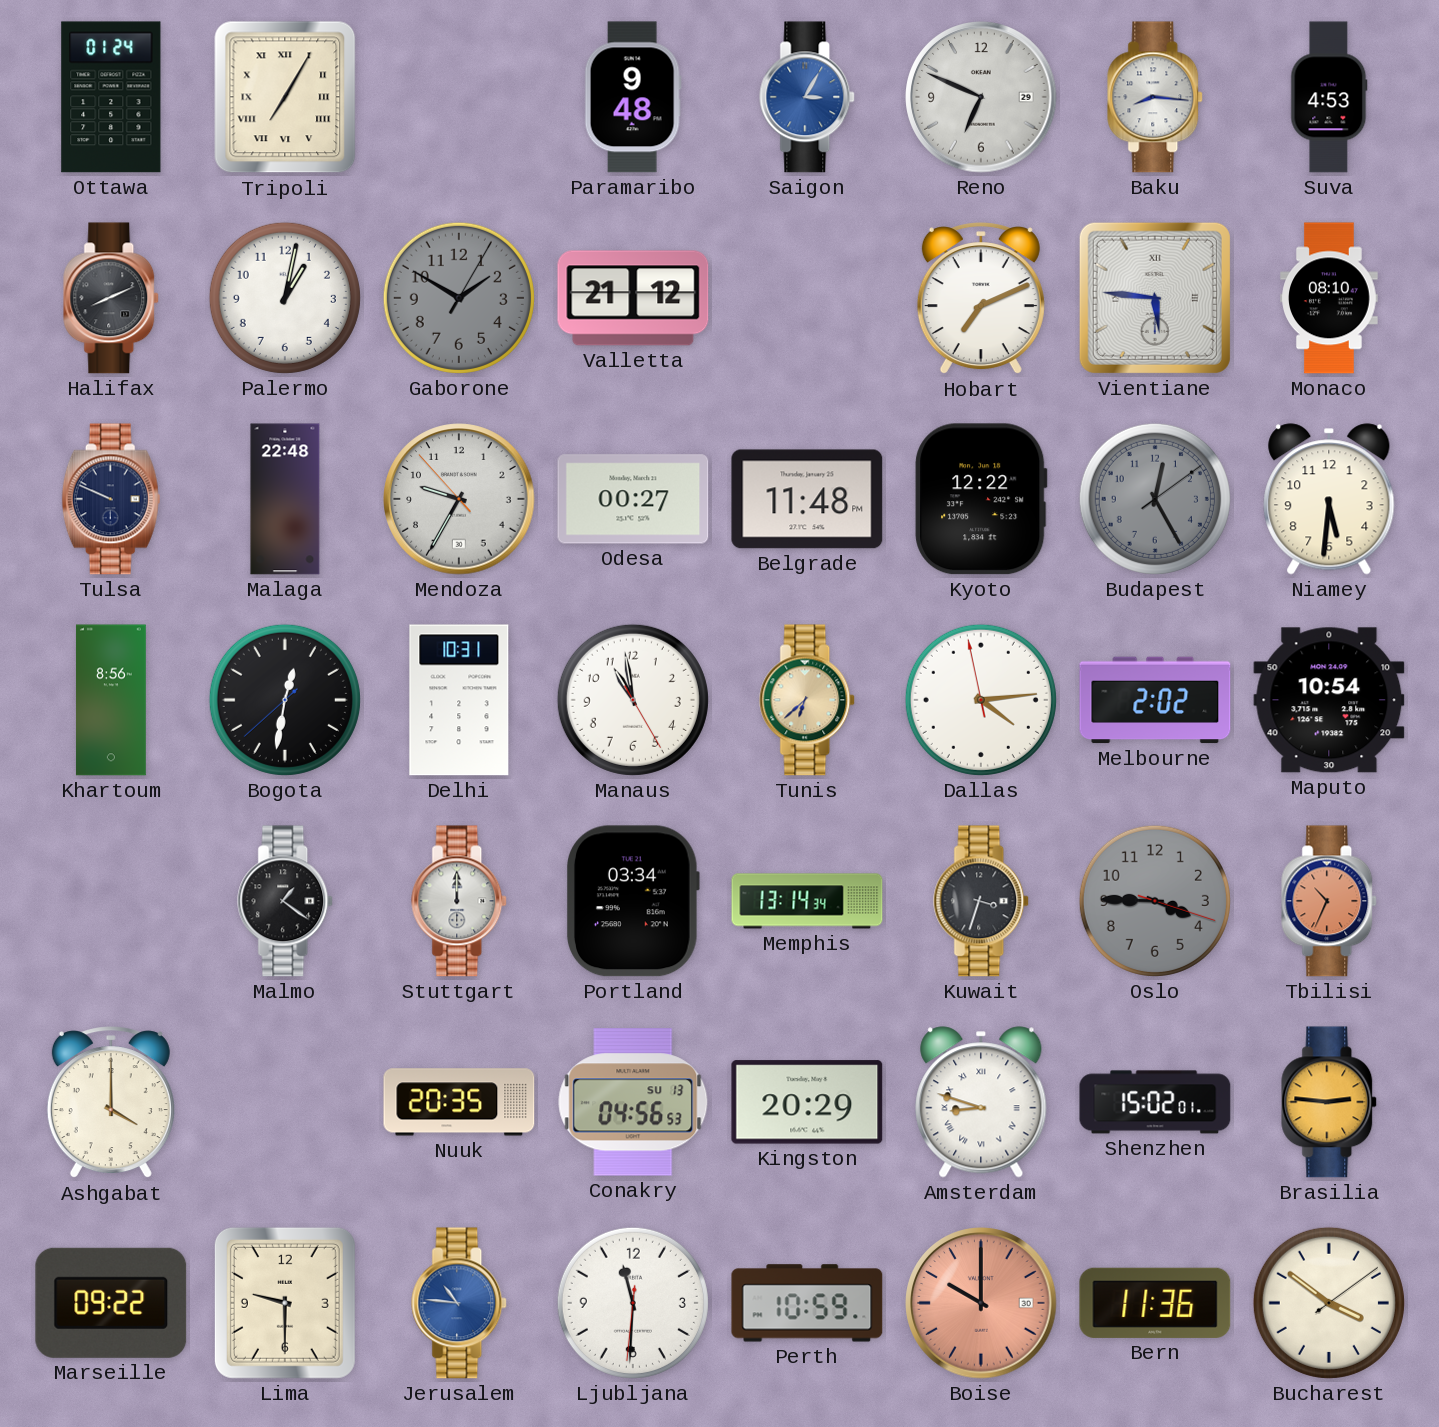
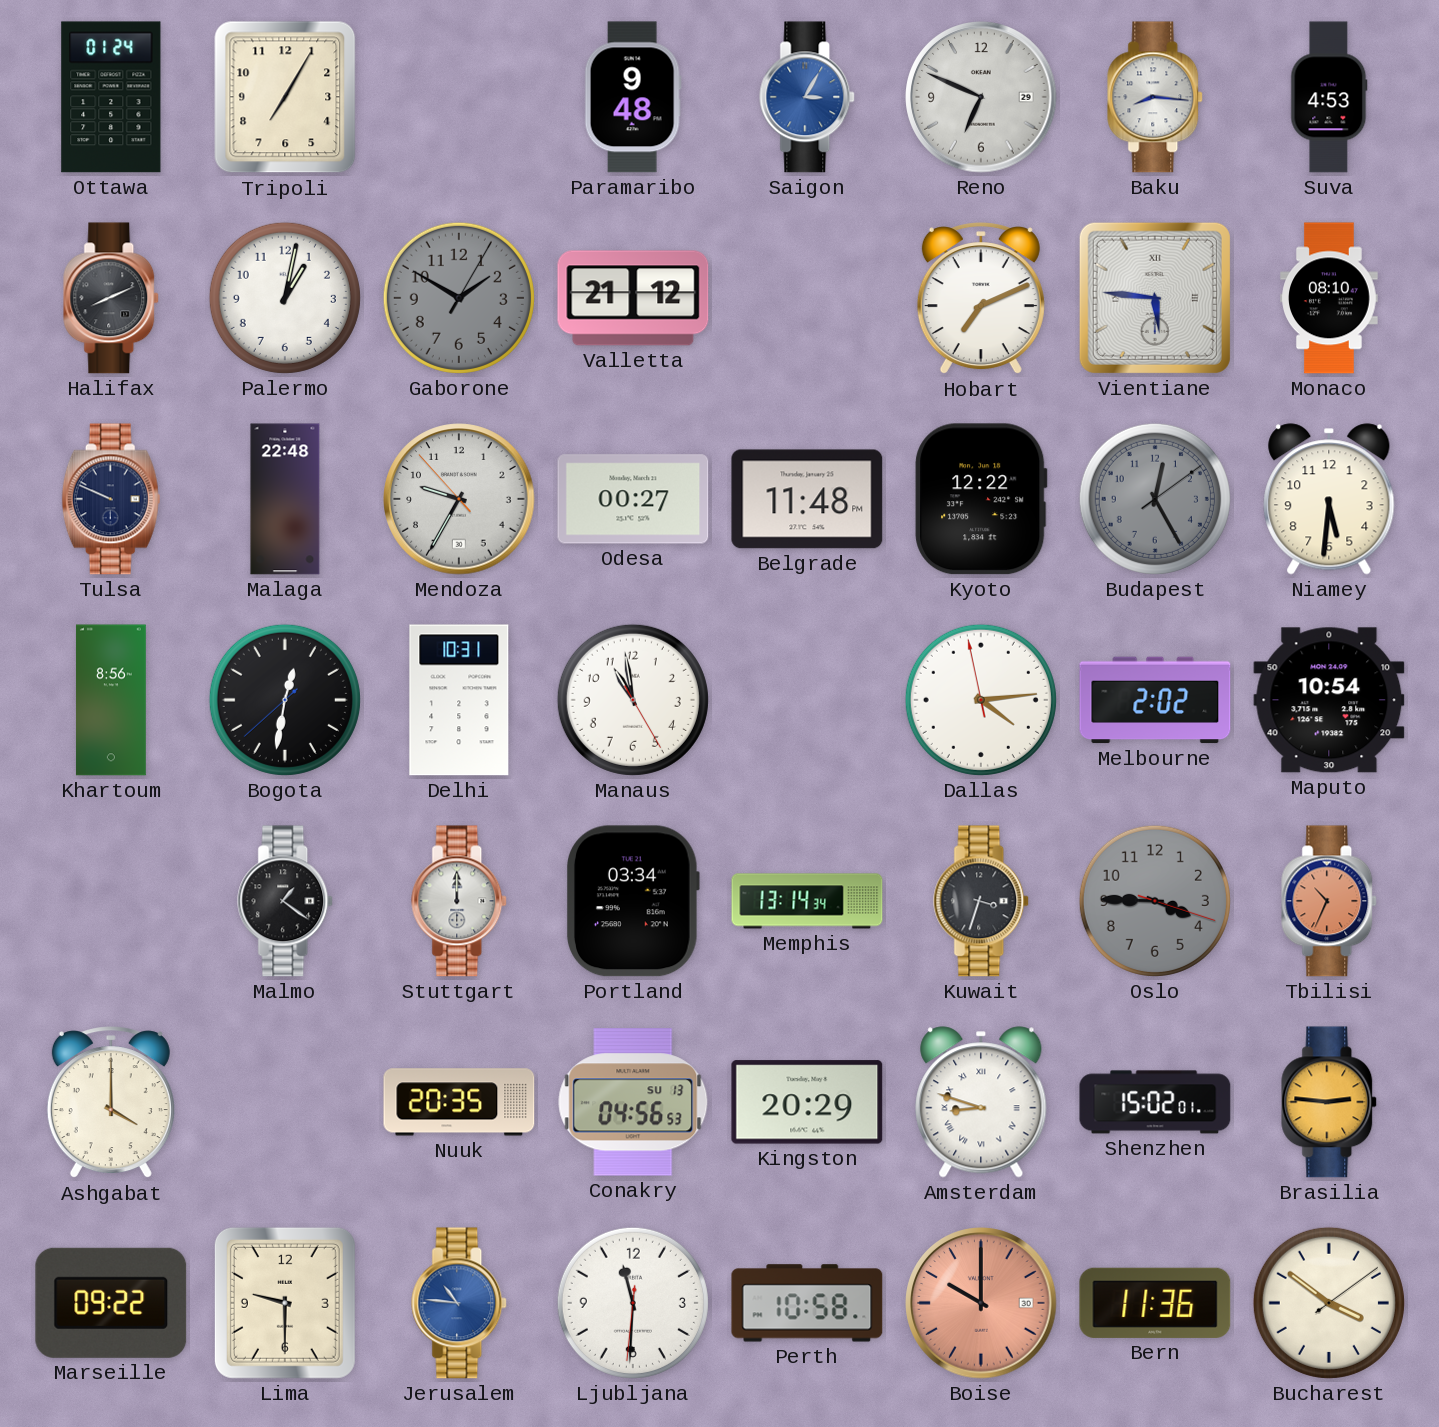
Tripoli numerals: Roman -> Arabic
Tunis: 6:38 -> none
Perth: 10:59 -> 10:58
